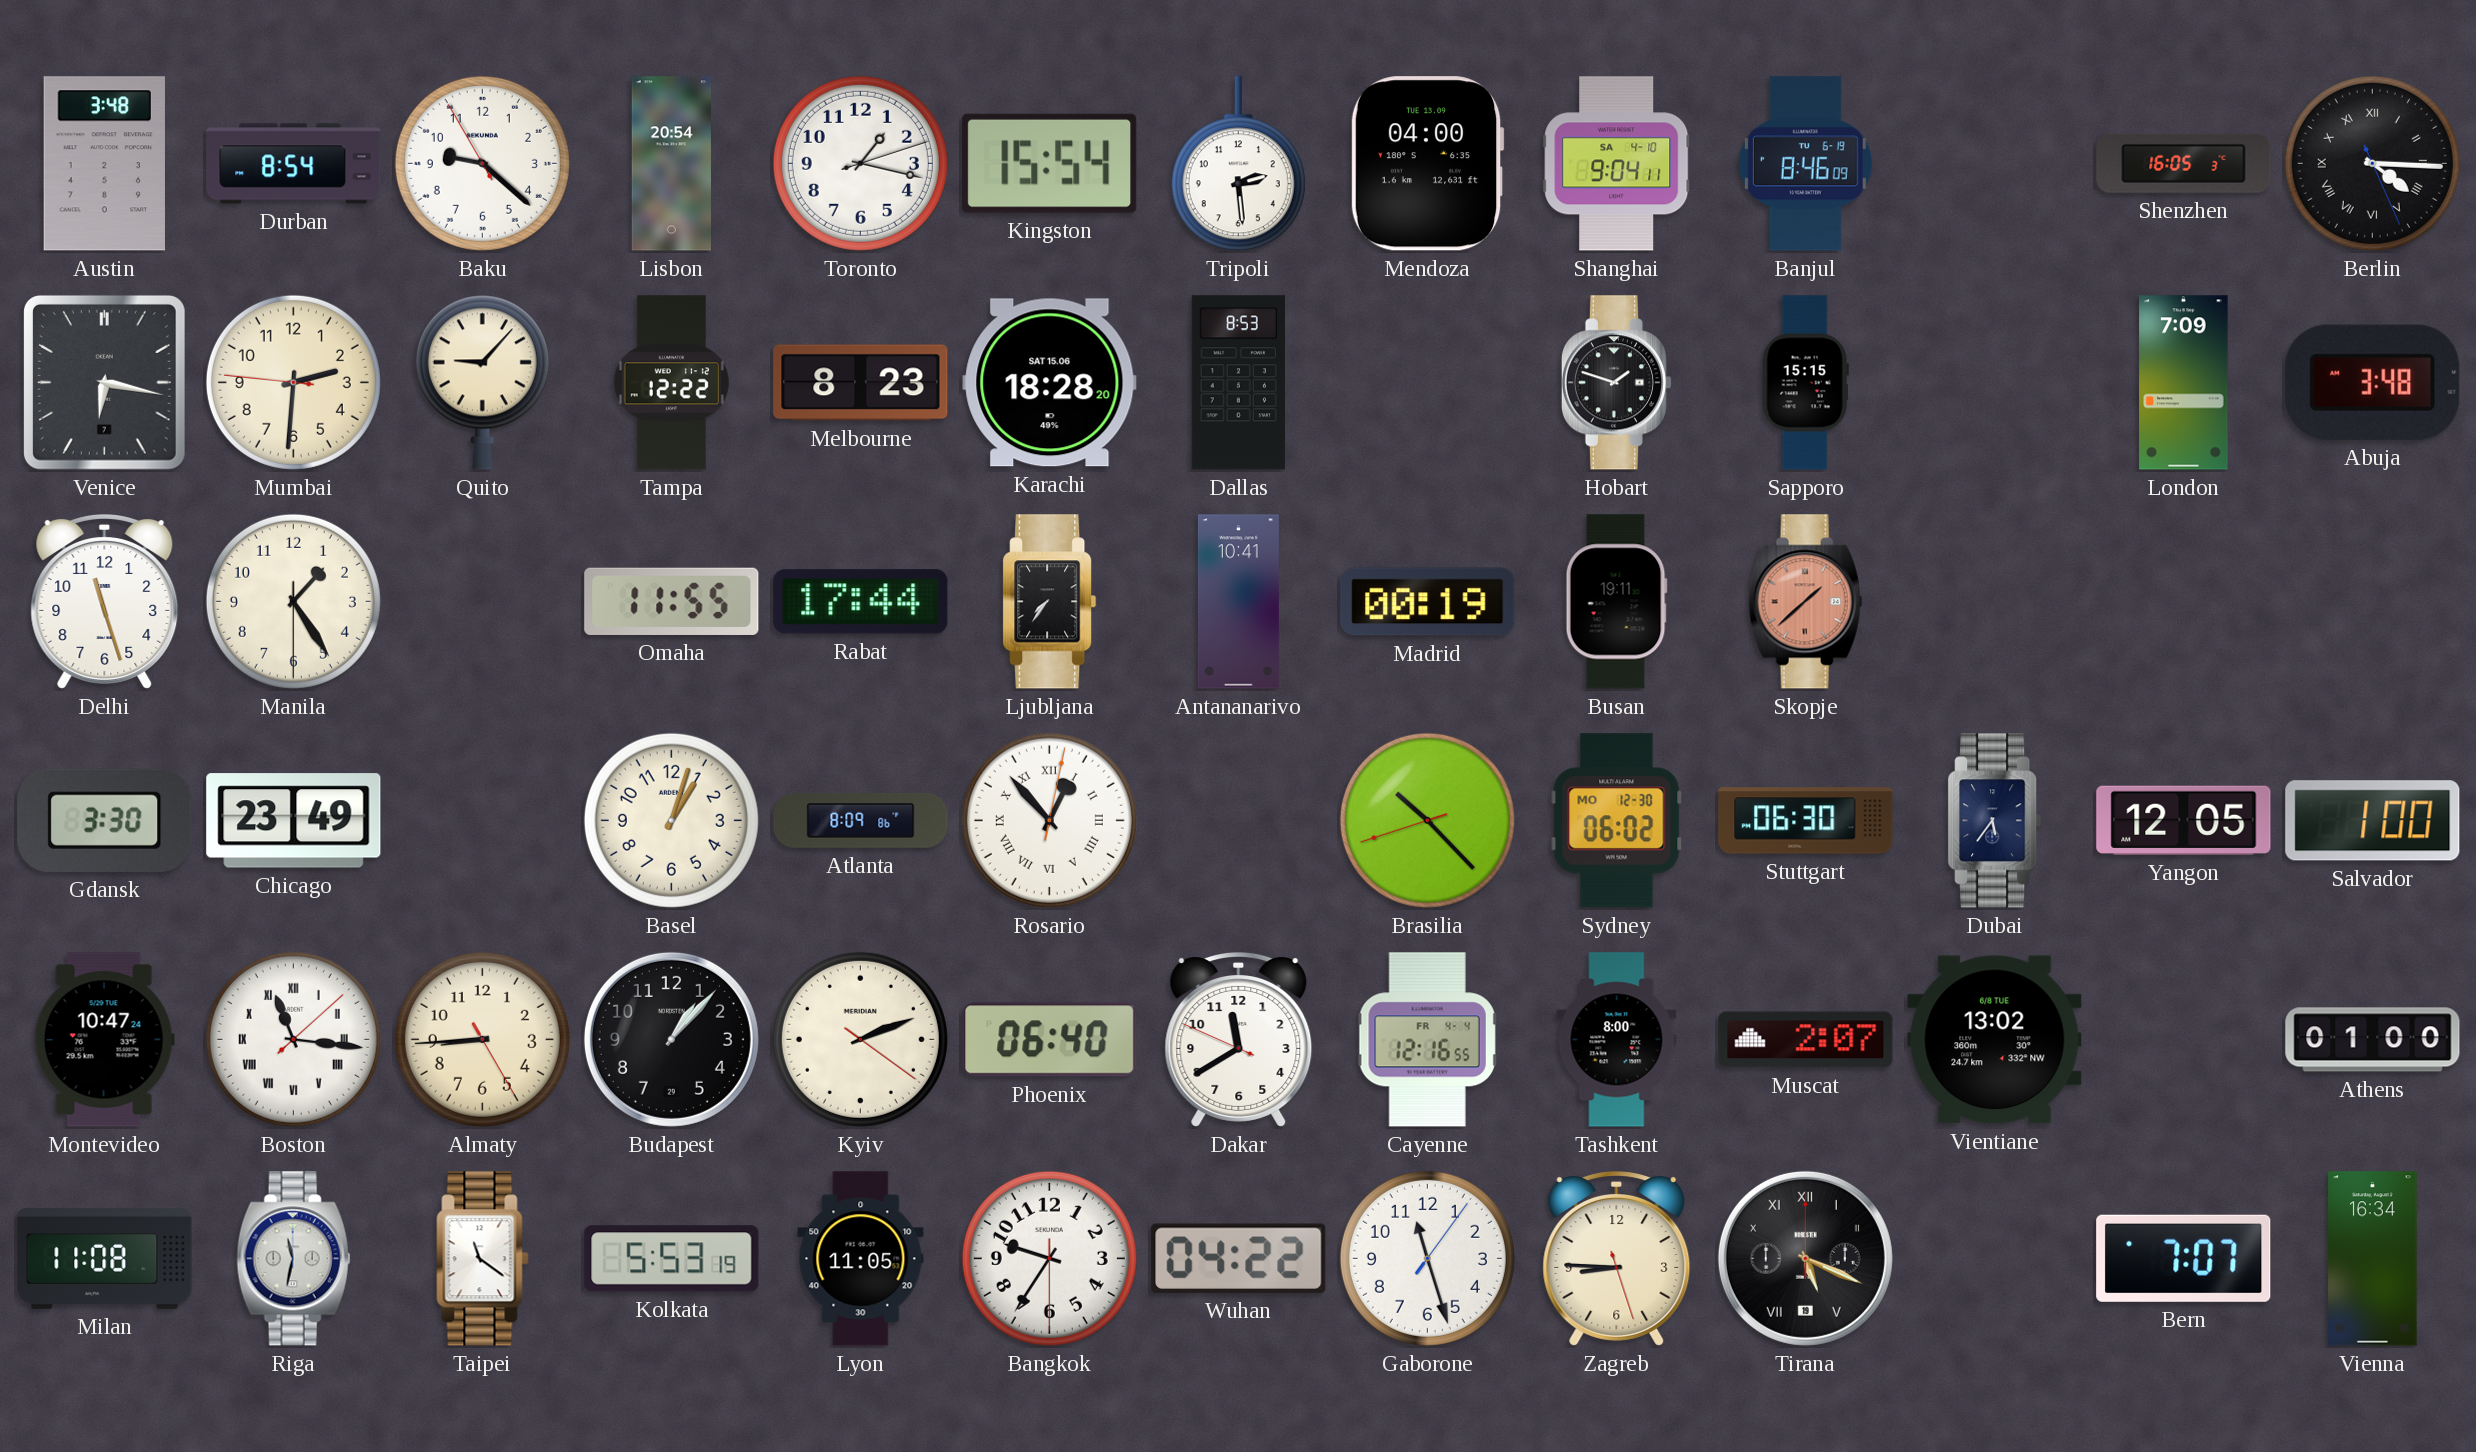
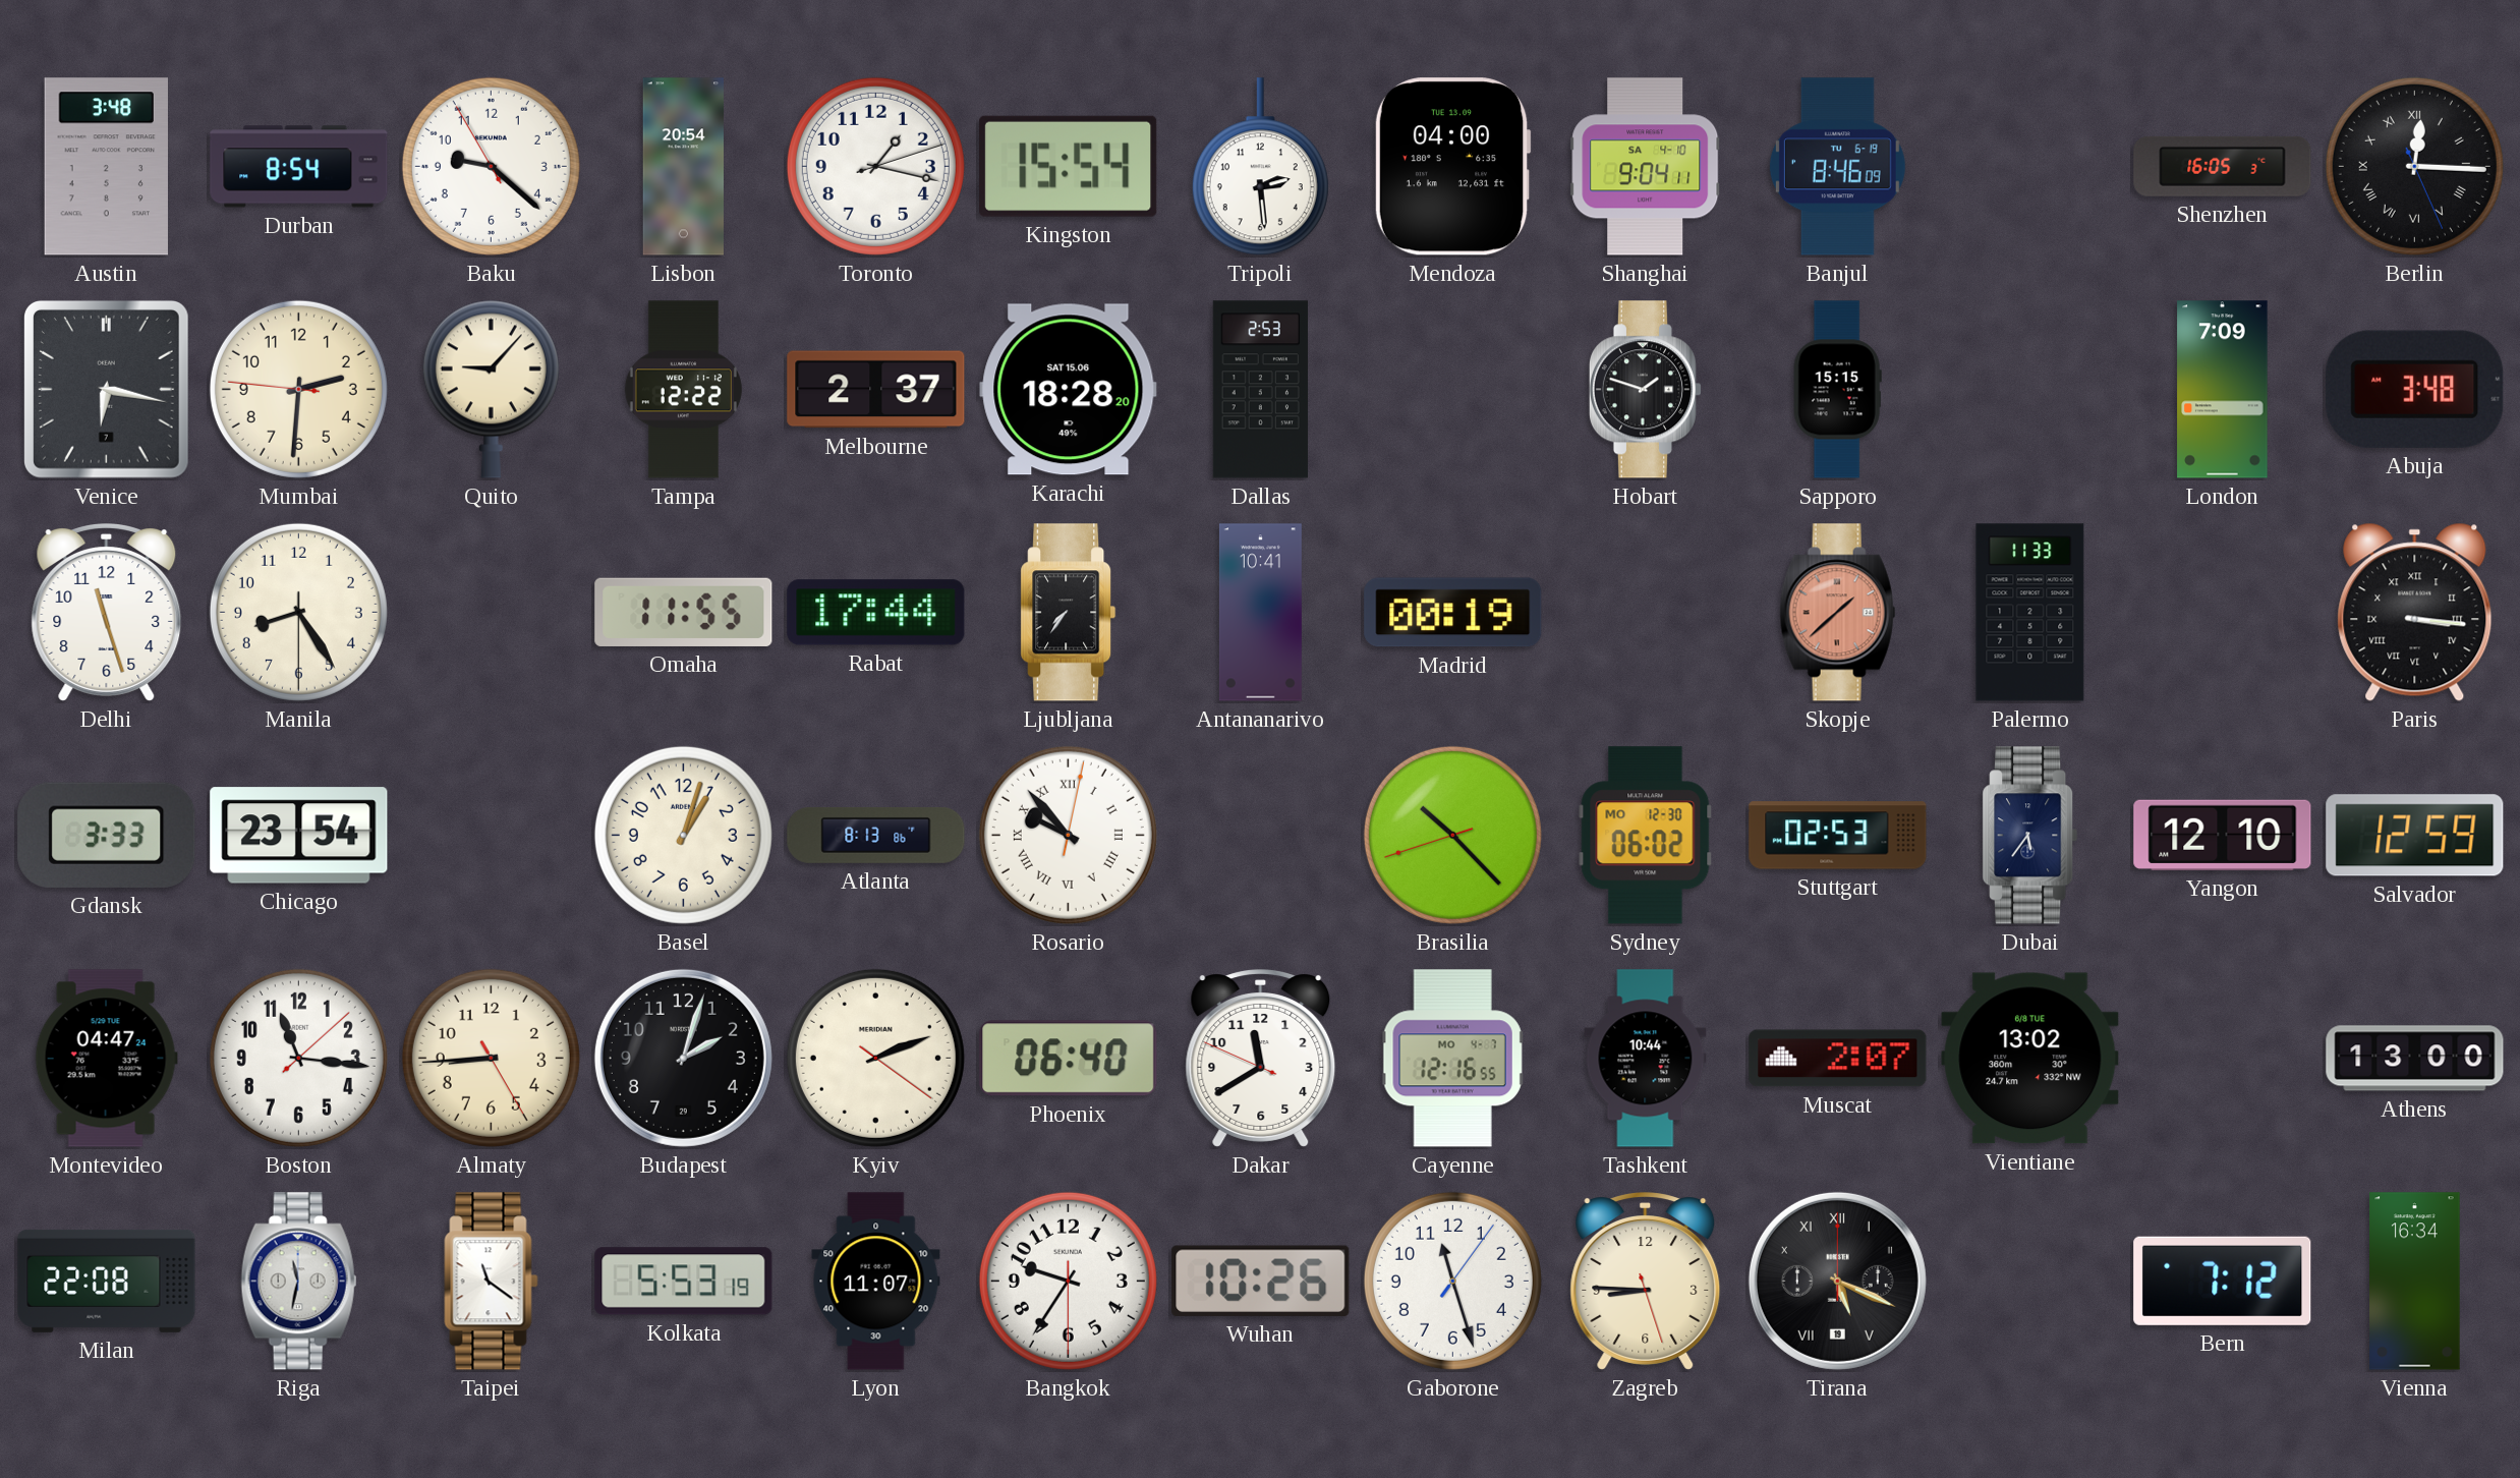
Berlin: 4:15 -> 12:15
Melbourne: 8:23 -> 2:37
Dallas: 8:53 -> 2:53
Manila: 1:24 -> 8:24
Busan: 19:11 -> none
Palermo: none -> 11:33
Paris: none -> 3:16
Gdansk: 3:30 -> 3:33
Chicago: 23:49 -> 23:54
Atlanta: 8:09 -> 8:13
Rosario: 12:53 -> 9:53
Stuttgart: 06:30 -> 02:53
Yangon: 12:05 -> 12:10
Salvador: 1:00 -> 12:59
Montevideo: 10:47 -> 04:47
Boston numerals: Roman -> Arabic
Budapest: 1:07 -> 2:03
Cayenne date: FR 4-4 -> MO 4-7
Tashkent: 8:00 -> 10:44
Athens: 01:00 -> 13:00
Milan: 11:08 -> 22:08
Lyon: 11:05 -> 11:07
Wuhan: 04:22 -> 10:26
Bern: 7:07 -> 7:12
